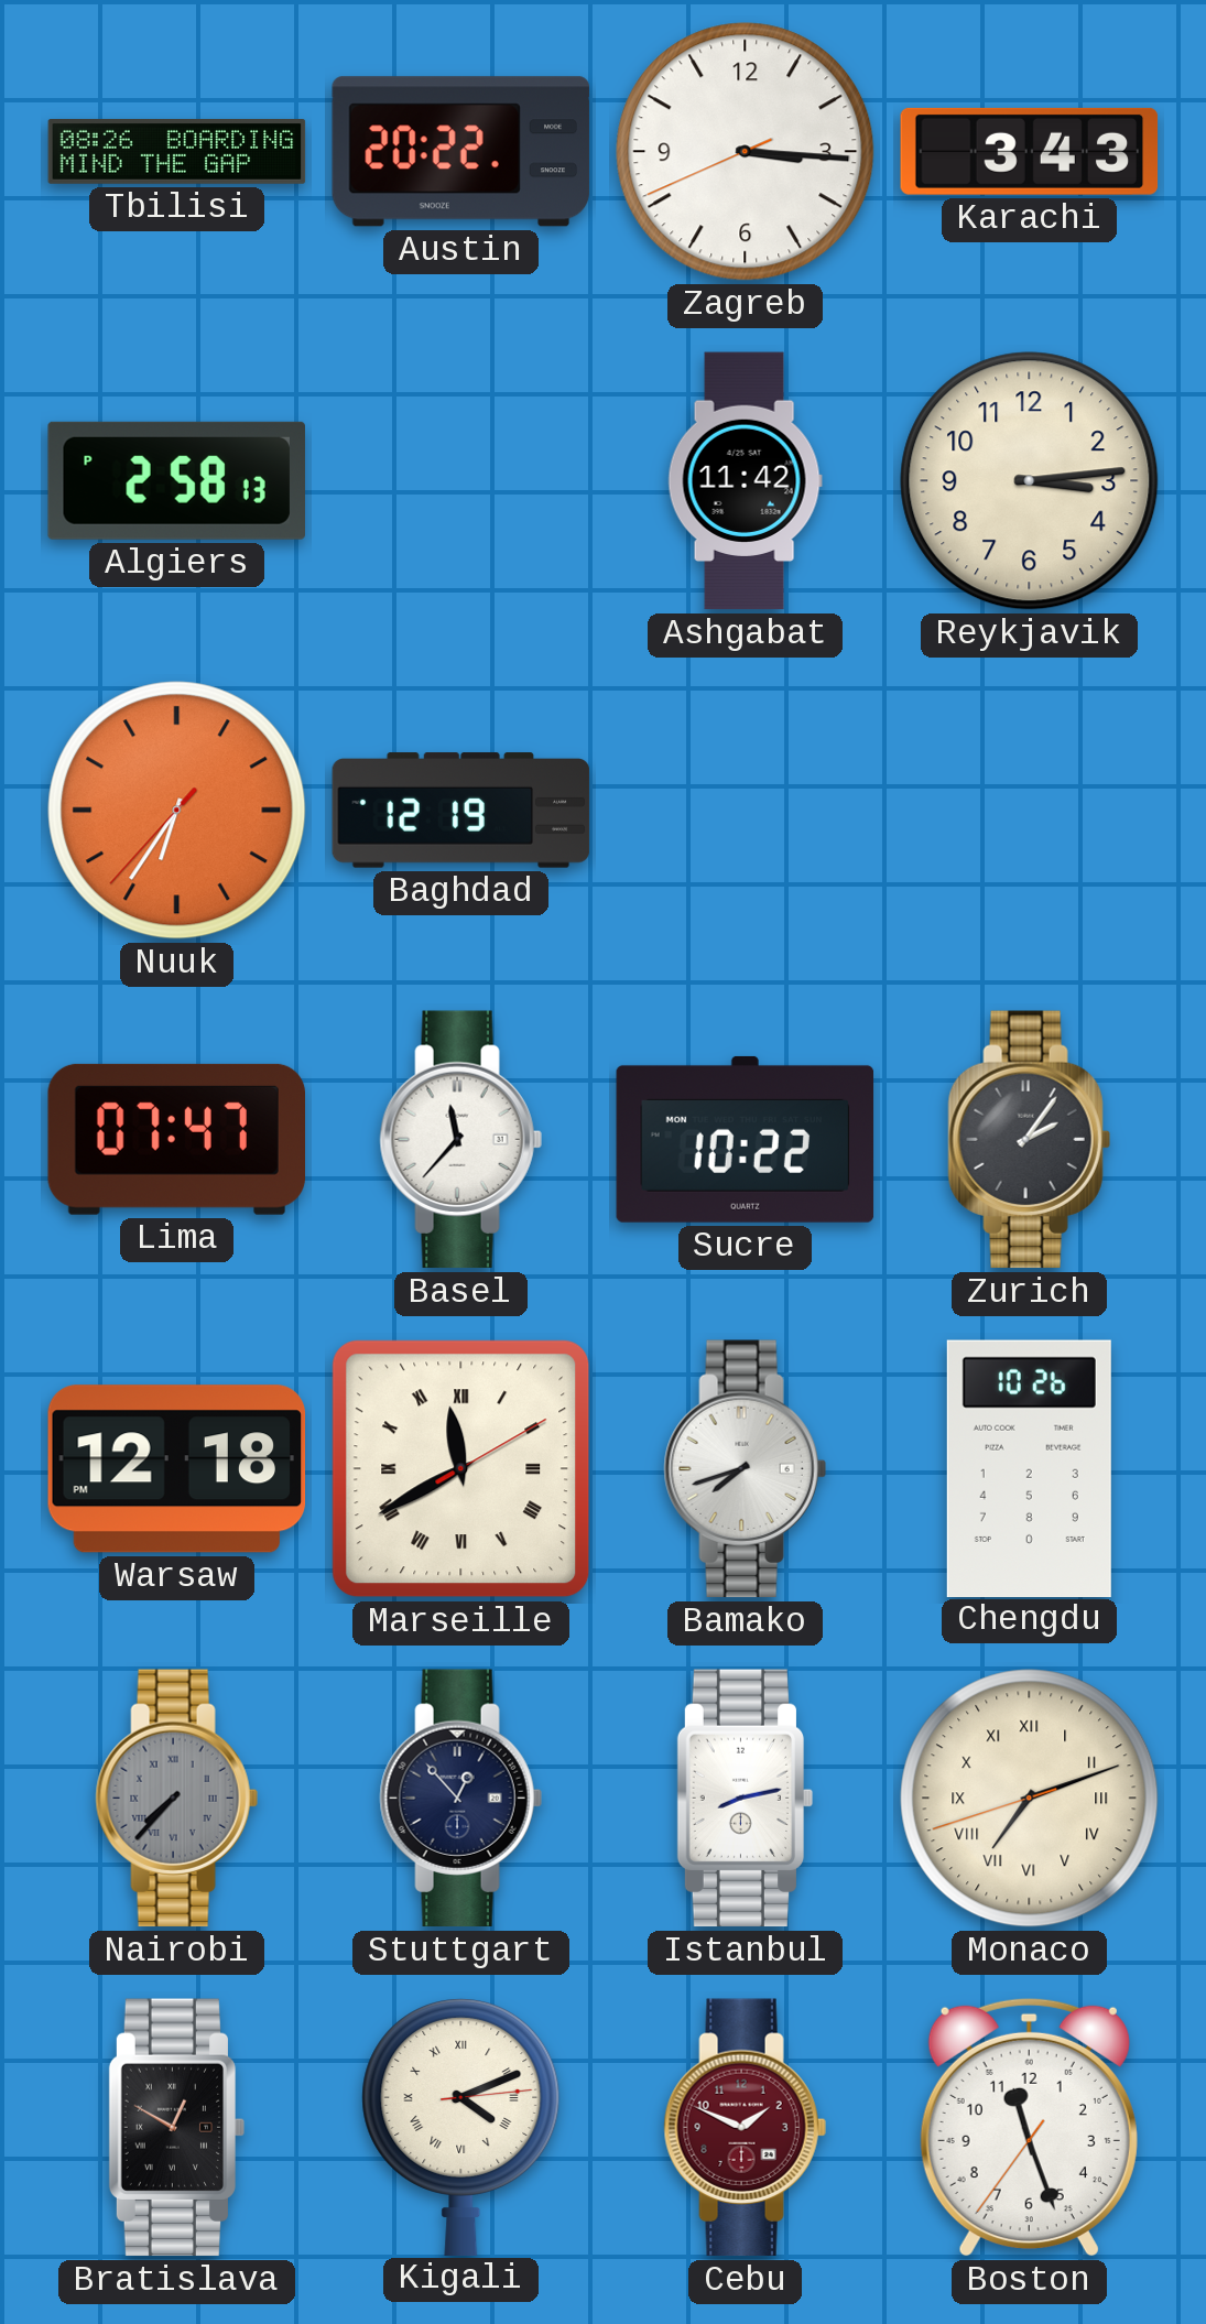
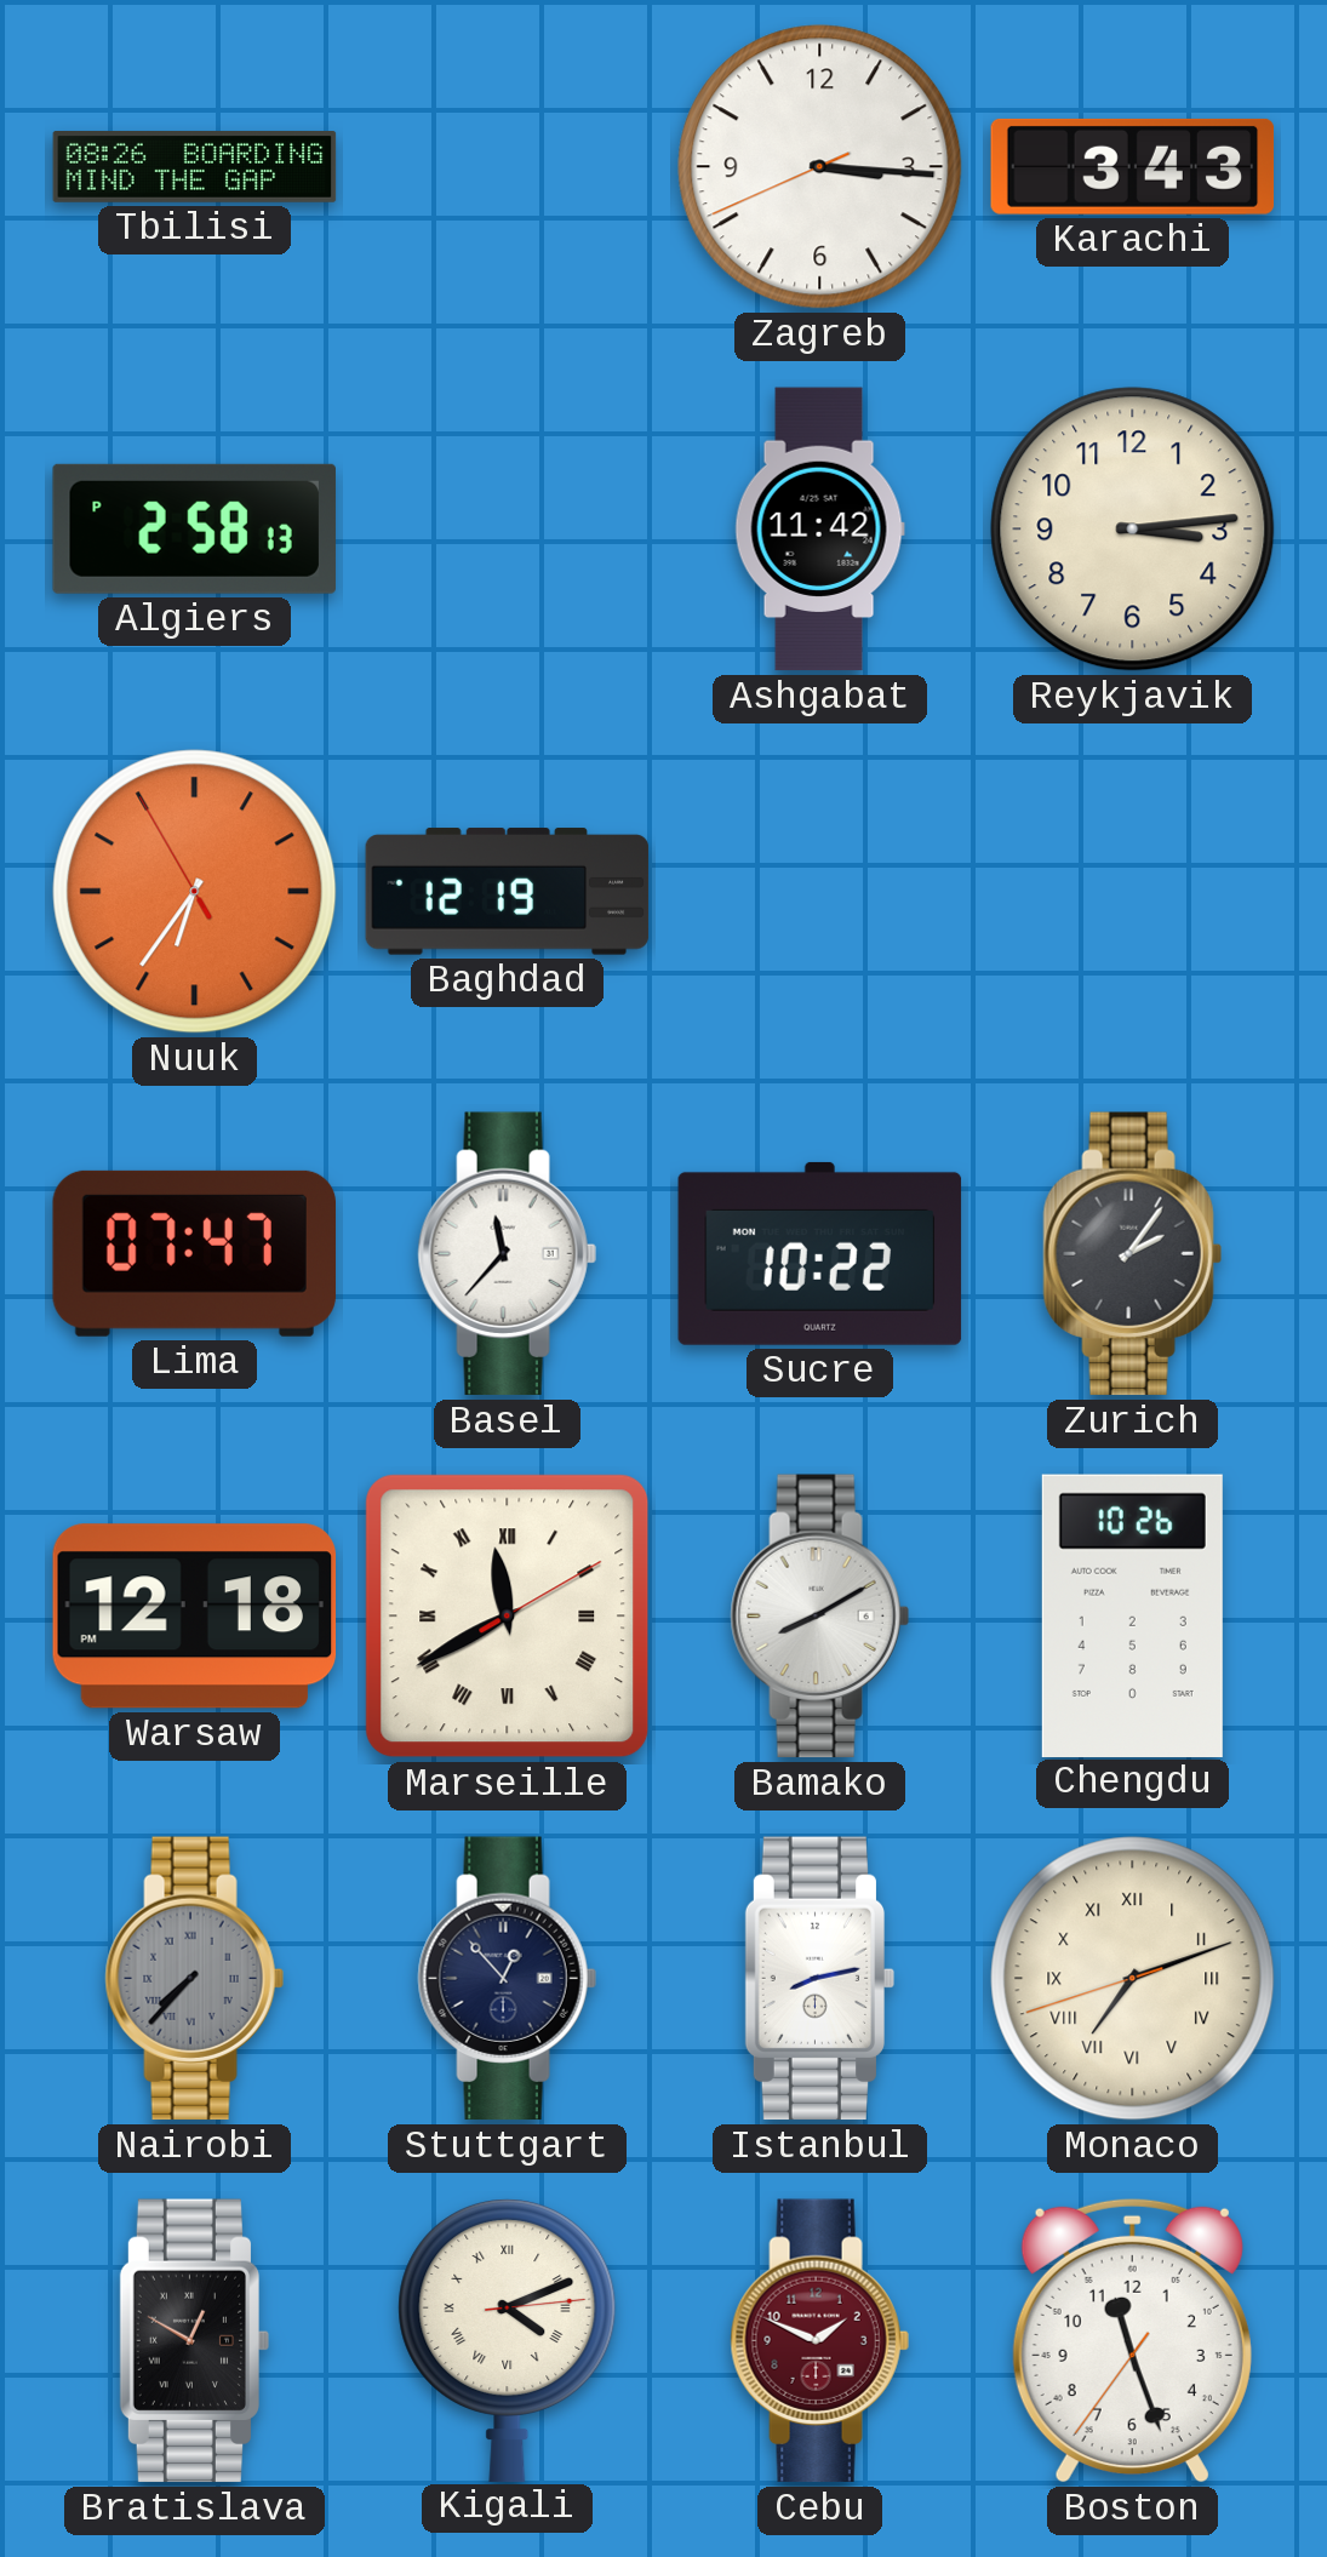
Austin: 20:22 -> none
Nuuk: 6:35:37 -> 6:35:55
Bamako: 7:42 -> 8:10
